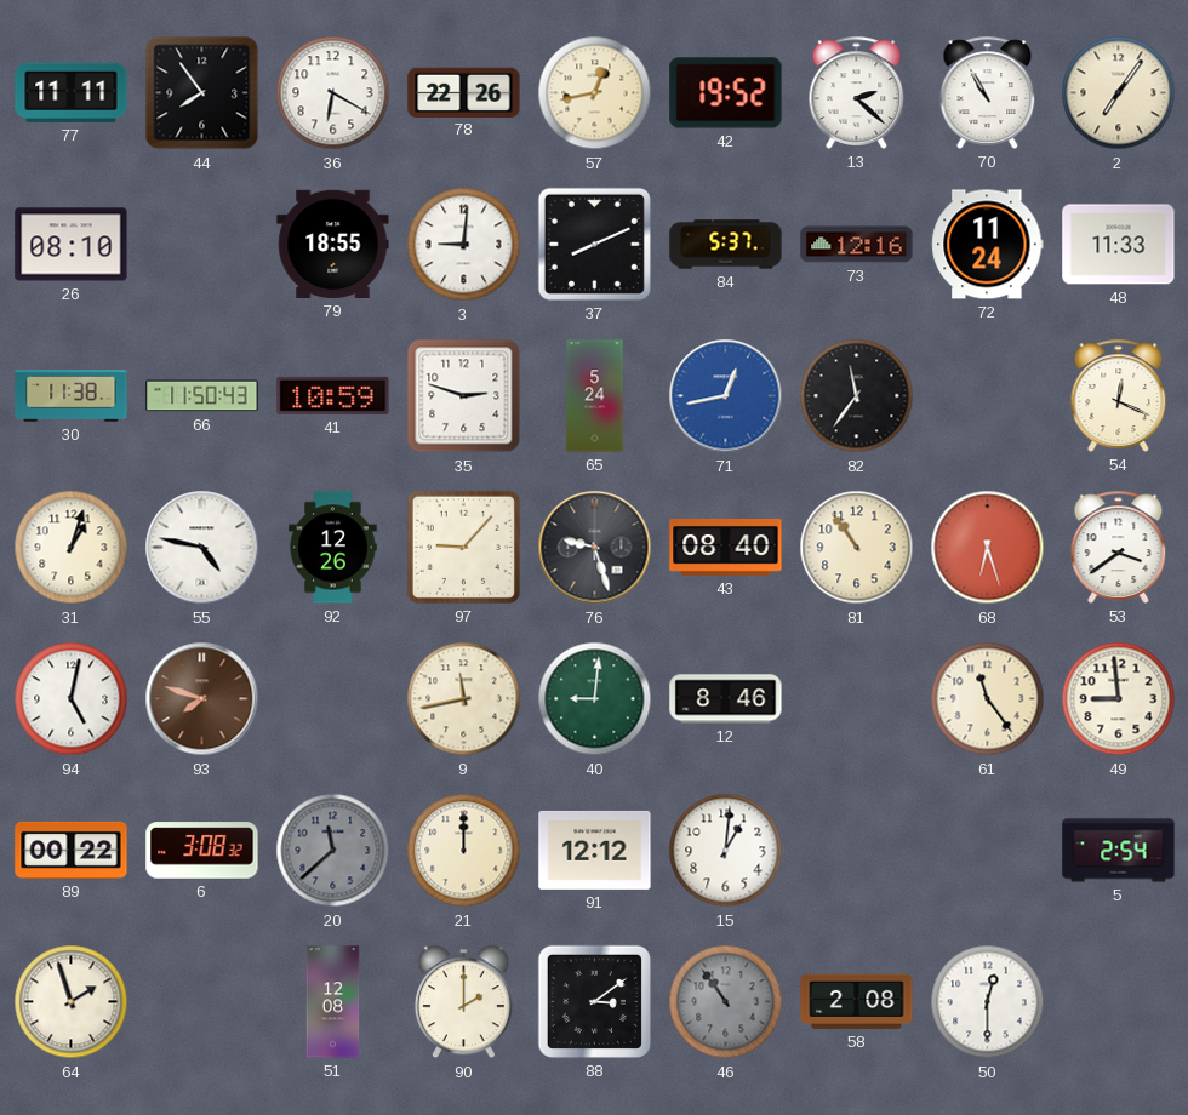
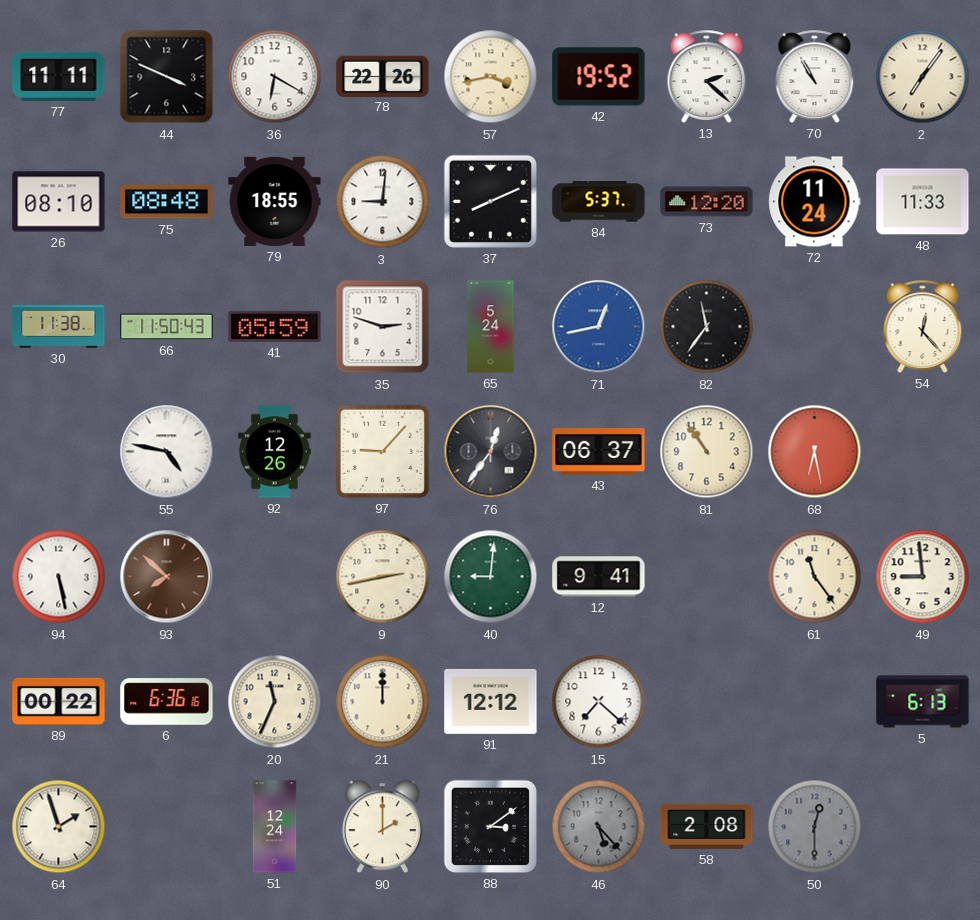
44: 7:54 -> 3:49
57: 12:43 -> 3:43
75: none -> 08:48
73: 12:16 -> 12:20
41: 10:59 -> 05:59
54: 12:19 -> 12:23
31: 1:03 -> none
76: 9:27 -> 12:36
43: 08:40 -> 06:37
68: 6:27 -> 6:28
53: 3:39 -> none
94: 5:02 -> 5:28
93: 7:48 -> 7:52
9: 11:43 -> 2:43
12: 8:46 -> 9:41
6: 3:08 -> 6:36
20: 11:38 -> 11:34
20 dial: grey -> cream
15: 1:01 -> 7:22
5: 2:54 -> 6:13
51: 12:08 -> 12:24
46: 10:54 -> 5:23
50 dial: white -> grey
